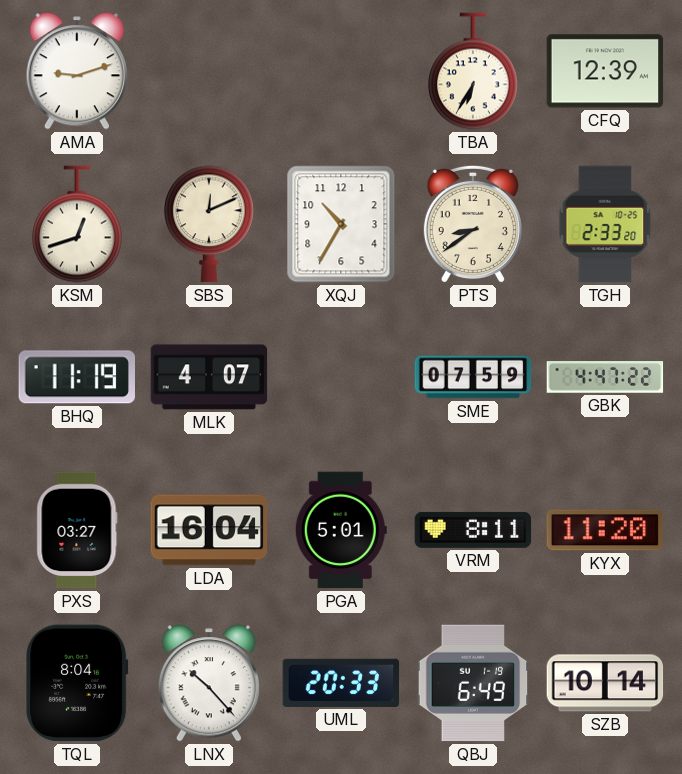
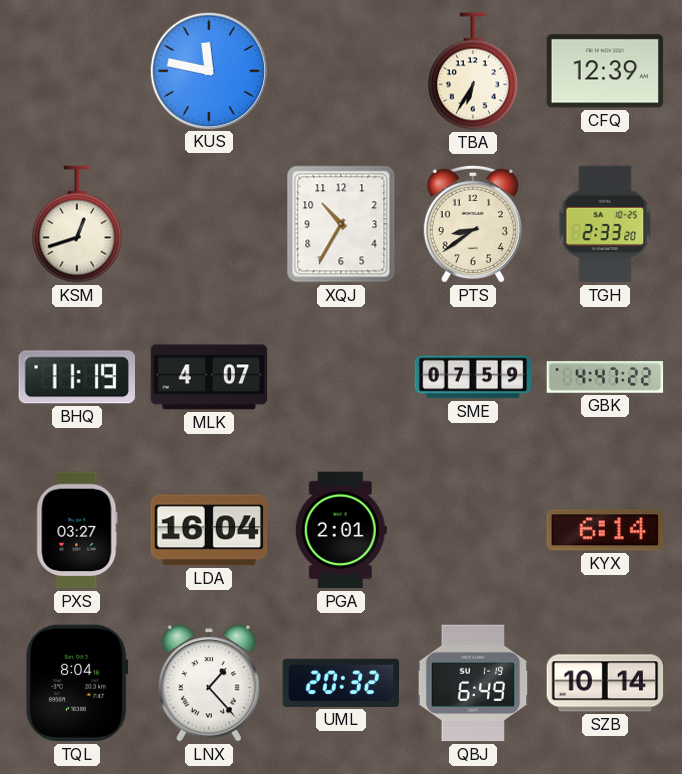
AMA: 9:12 -> none
KUS: none -> 11:47
SBS: 12:11 -> none
PGA: 5:01 -> 2:01
VRM: 8:11 -> none
KYX: 11:20 -> 6:14
LNX: 10:23 -> 1:23
UML: 20:33 -> 20:32
